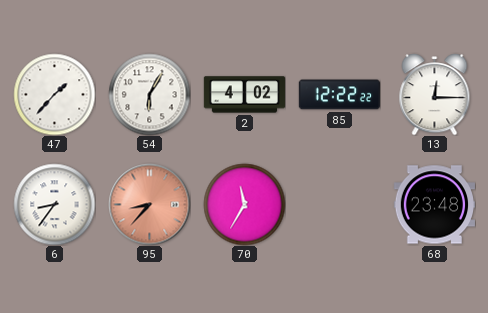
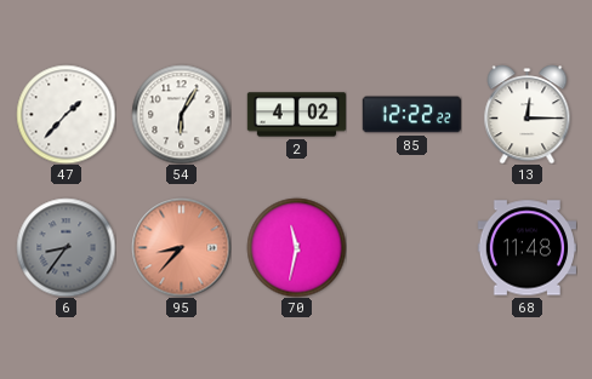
6 dial: white -> grey
70: 11:35 -> 11:32
68: 23:48 -> 11:48
